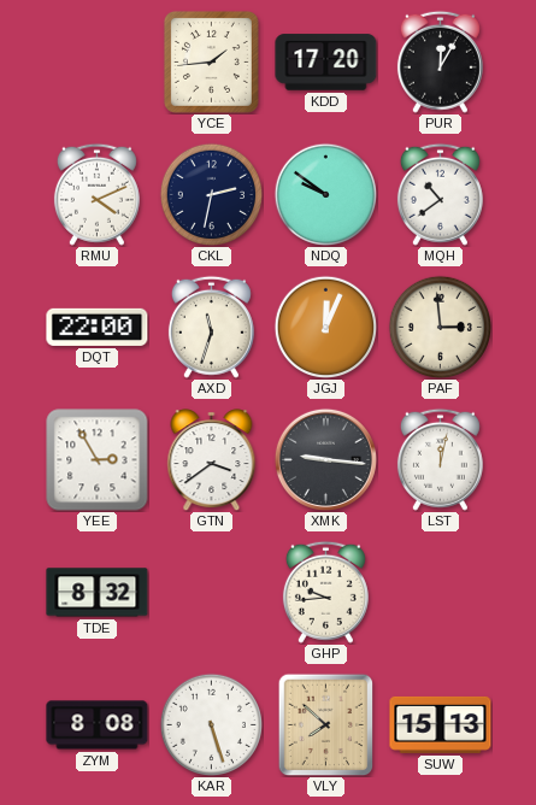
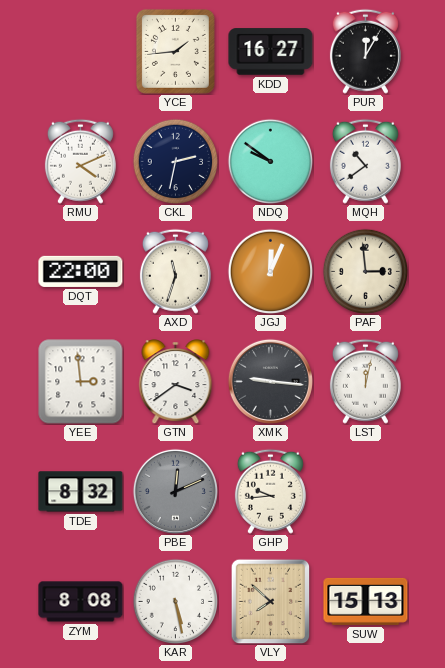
KDD: 17:20 -> 16:27
YEE: 2:55 -> 2:59
PBE: none -> 12:11
KAR: 5:27 -> 5:28
